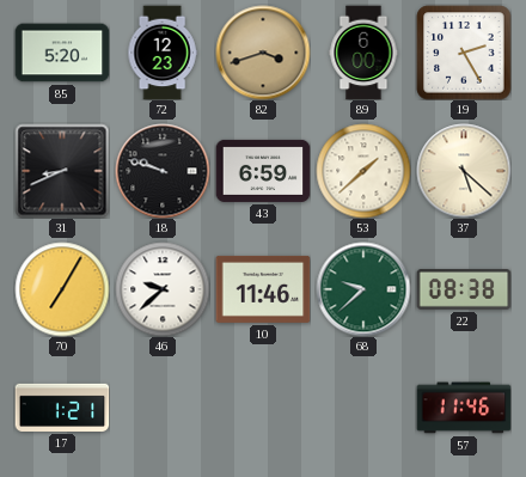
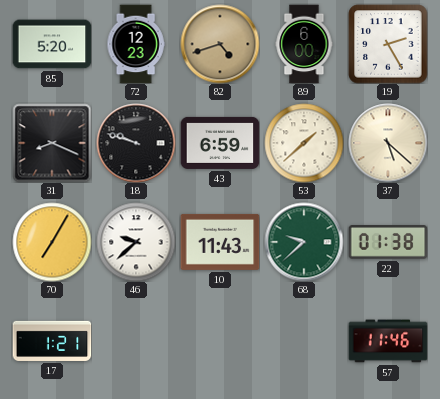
82: 3:42 -> 4:42
31: 8:41 -> 8:19
10: 11:46 -> 11:43
22: 08:38 -> 01:38
